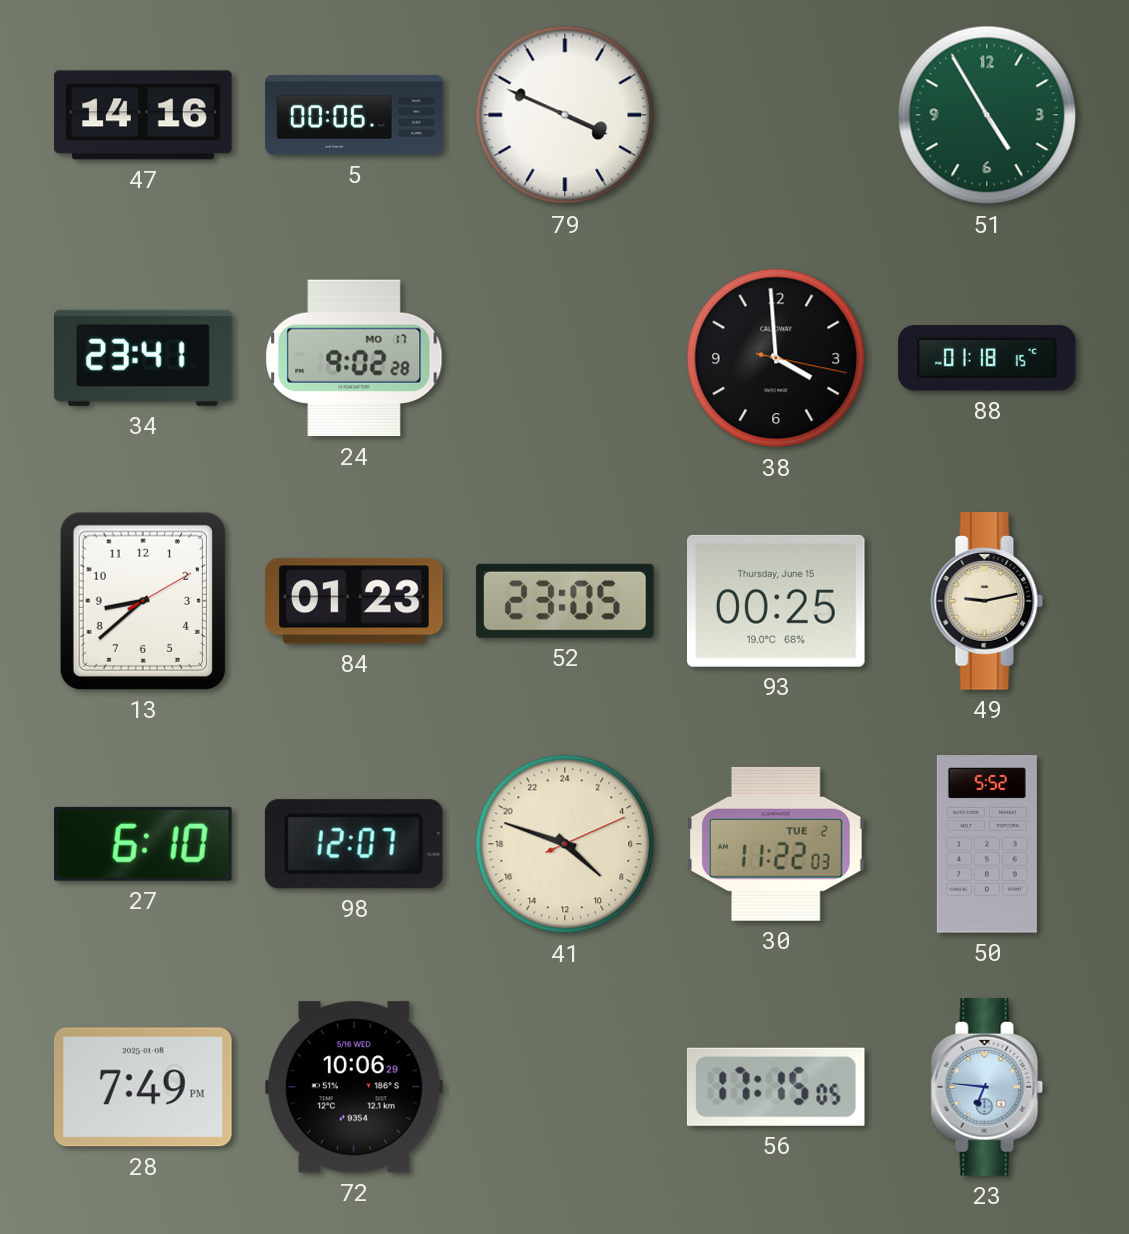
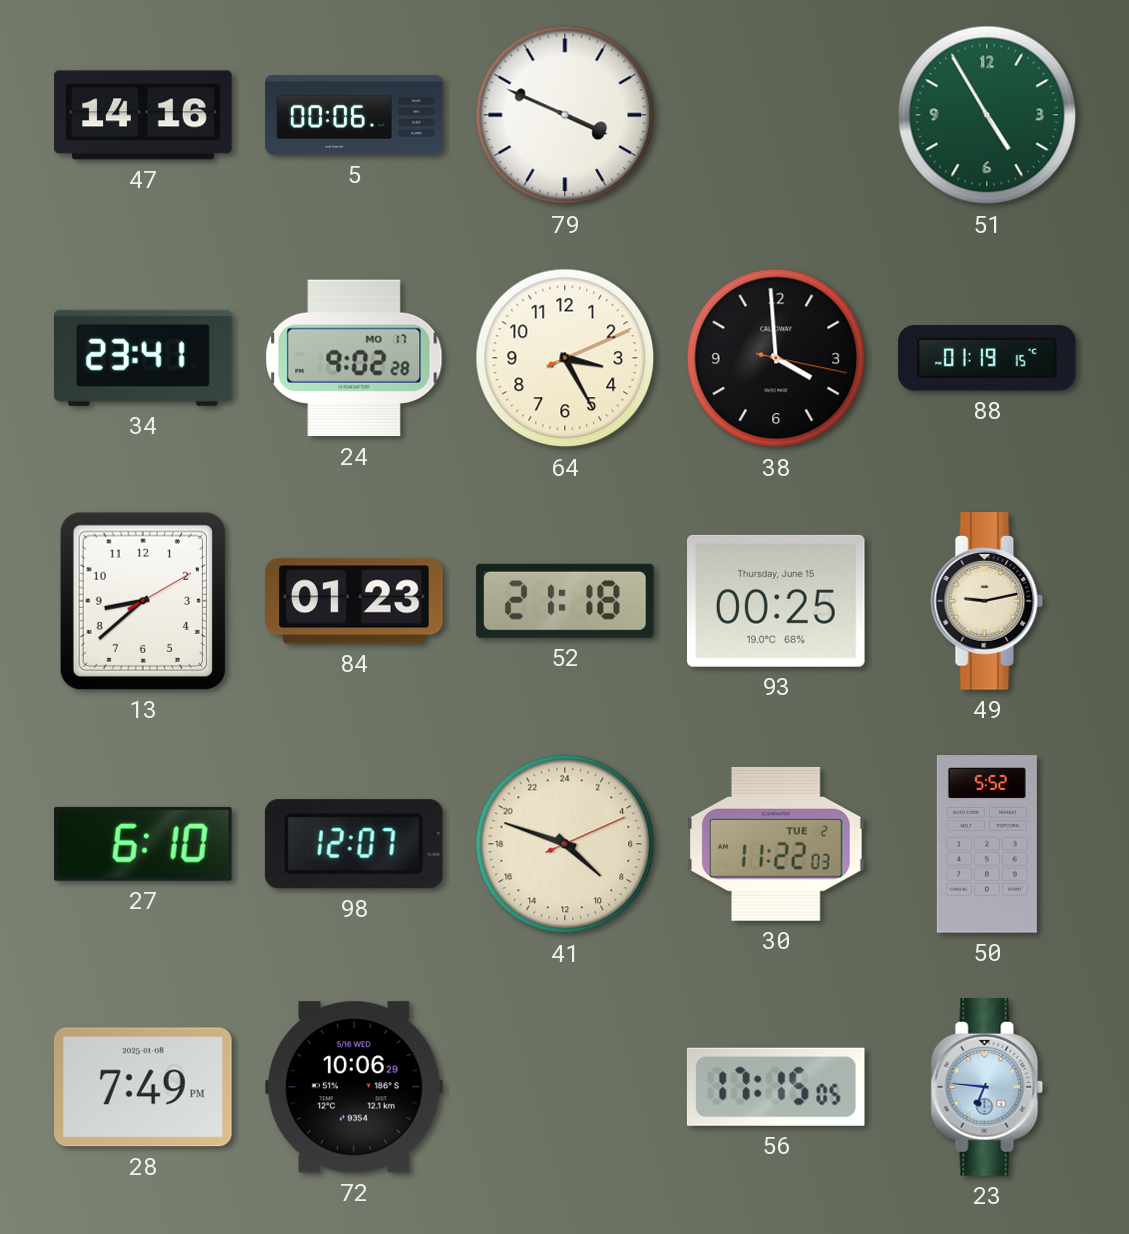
64: none -> 3:25
88: 01:18 -> 01:19
52: 23:05 -> 21:18
